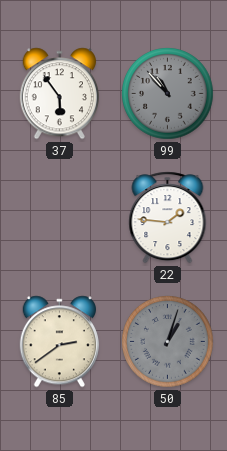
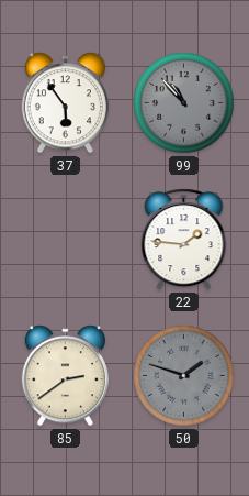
50: 1:03 -> 1:48
